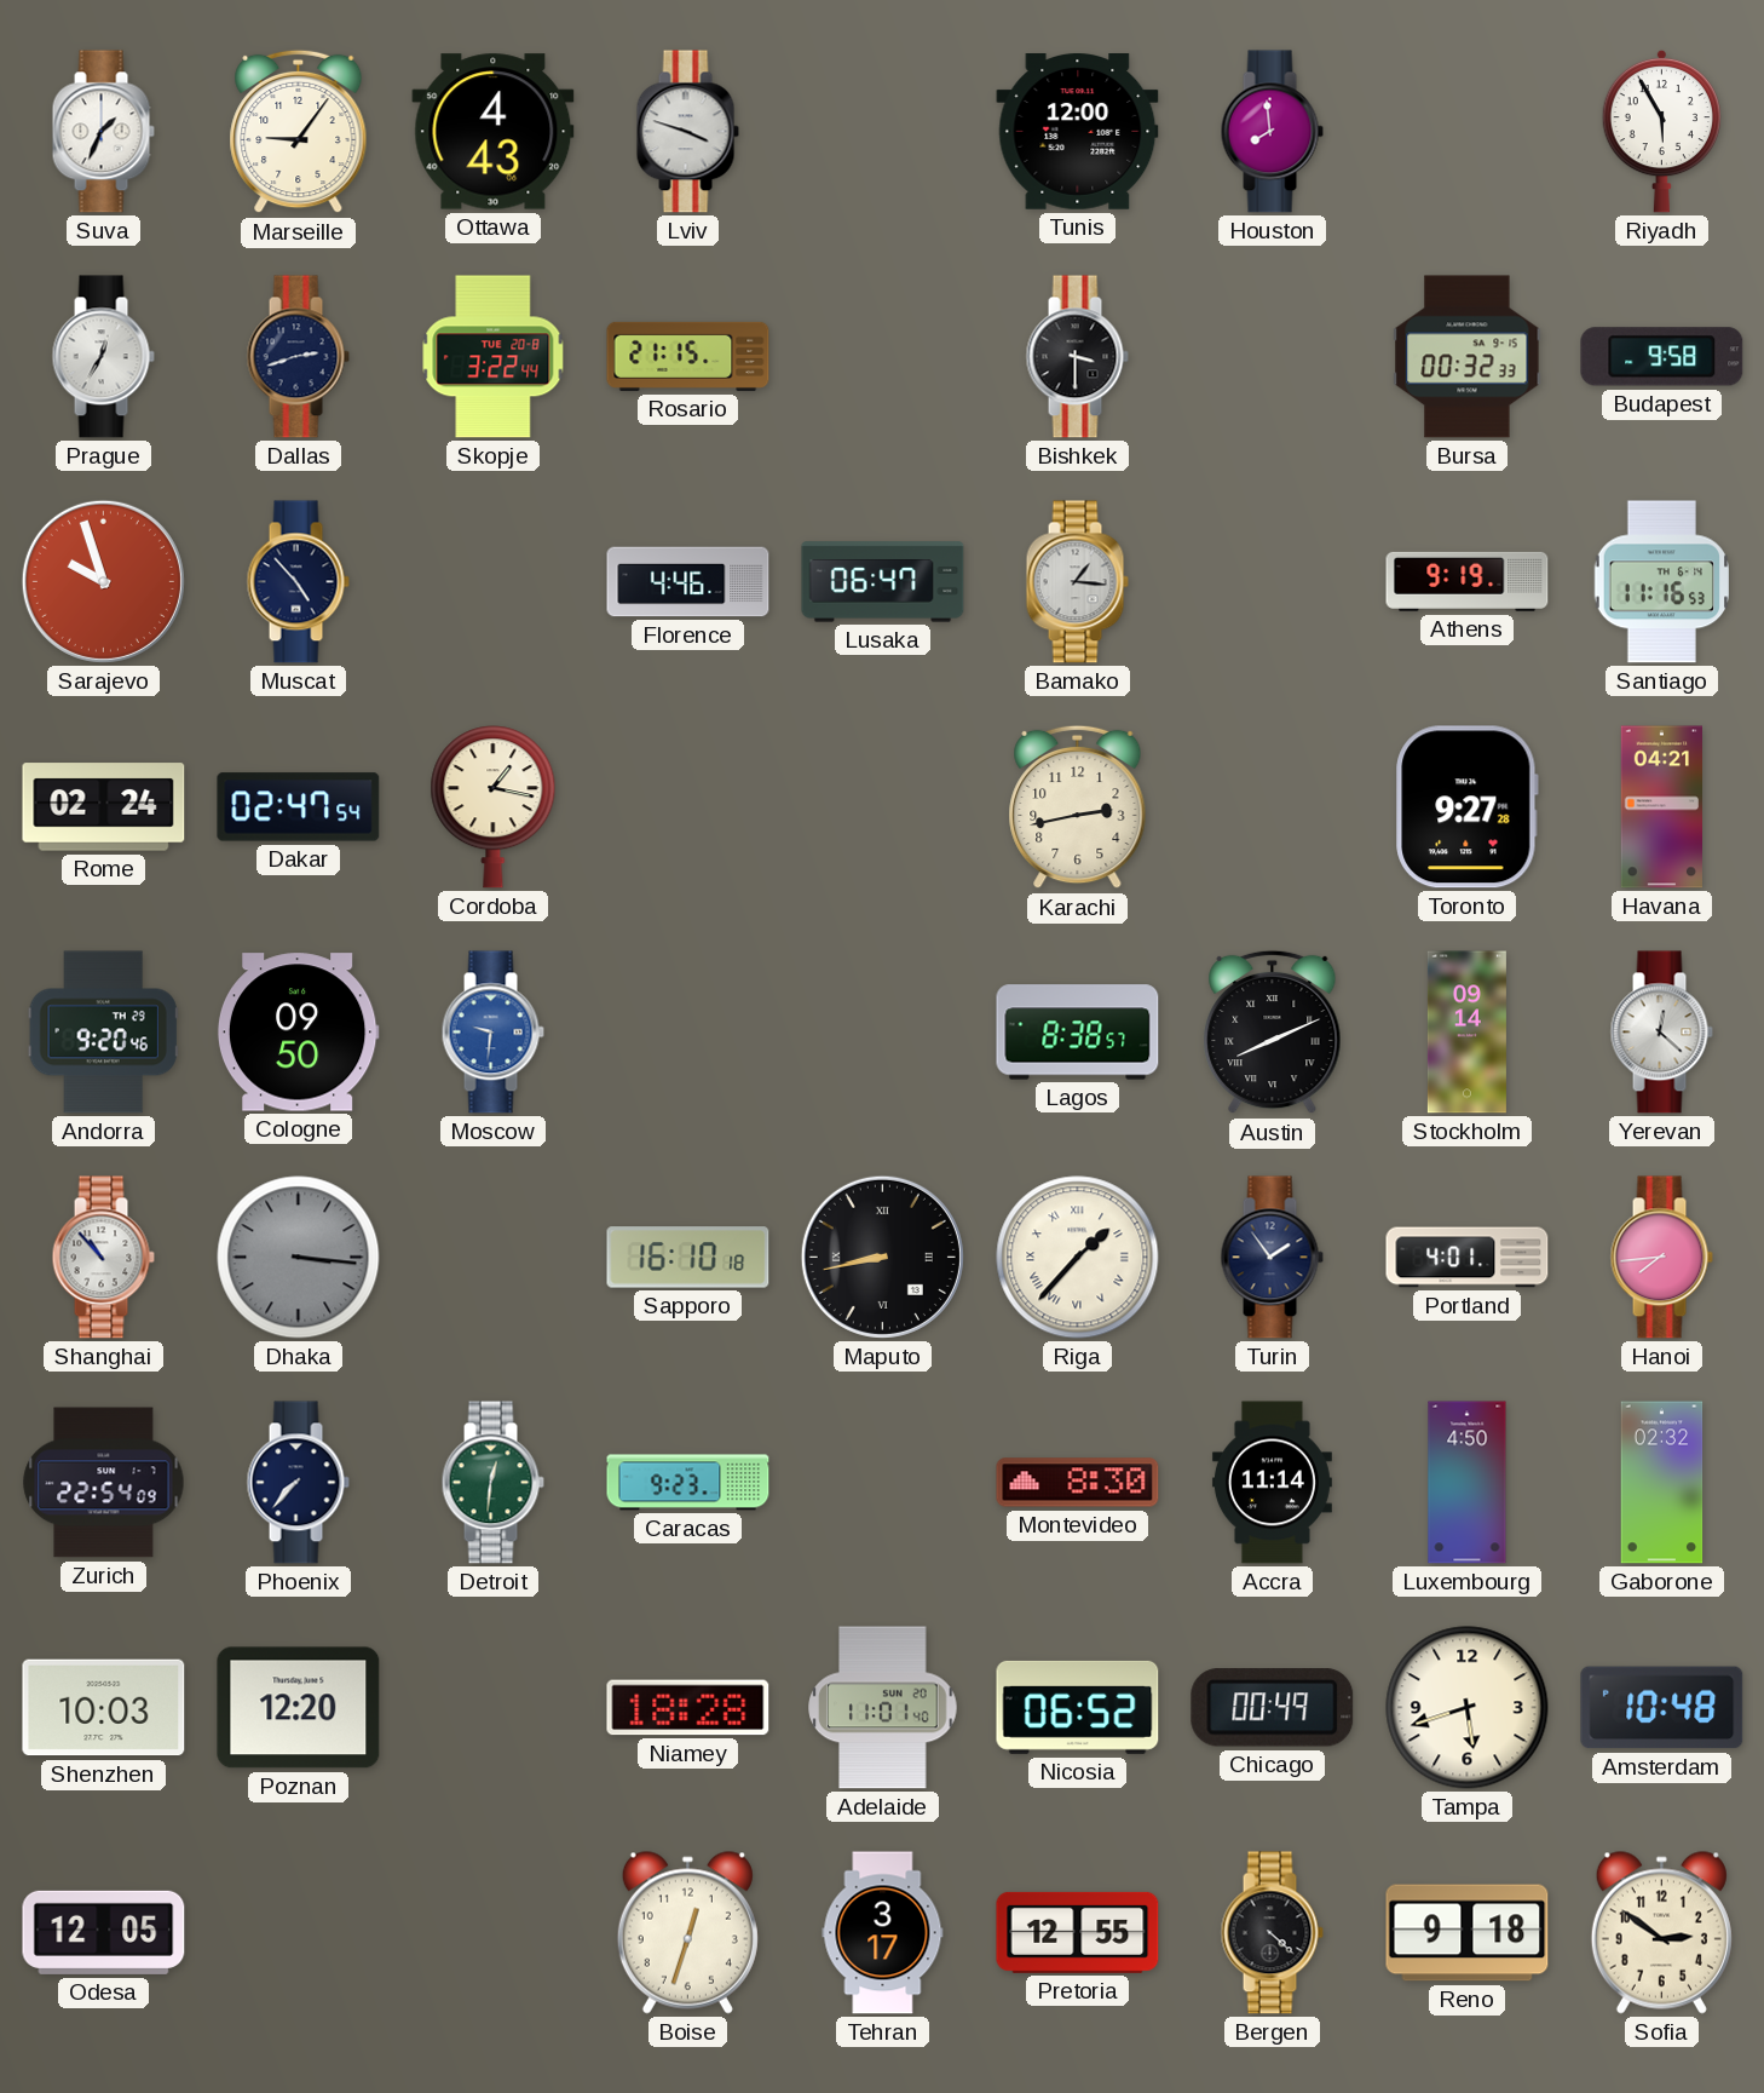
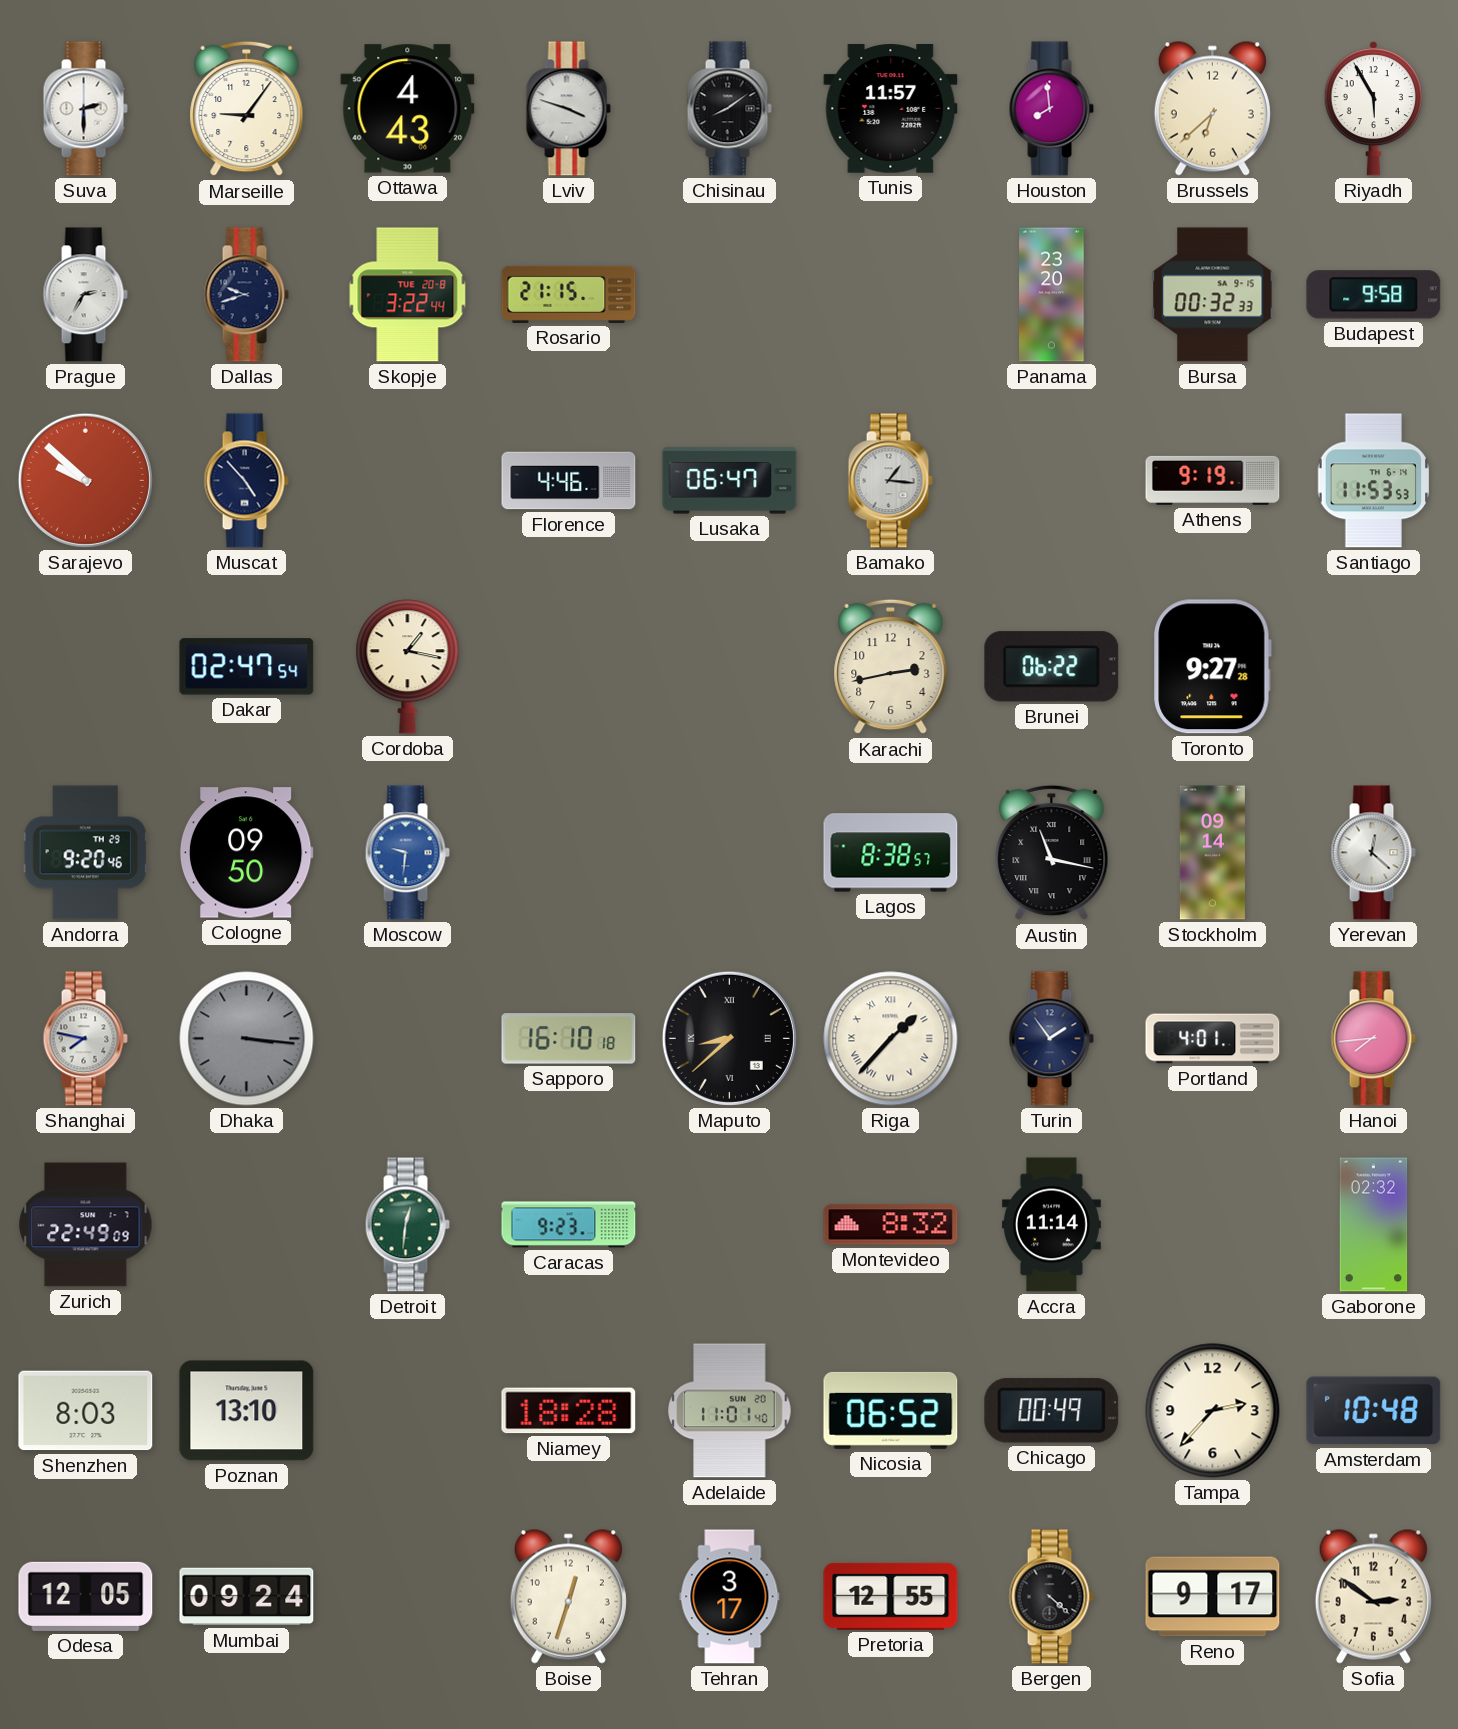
Suva: 1:34 -> 2:30
Chisinau: none -> 8:09
Tunis: 12:00 -> 11:57
Brussels: none -> 6:38
Prague: 12:35 -> 2:35
Dallas: 2:42 -> 9:42
Bishkek: 3:30 -> none
Panama: none -> 23:20
Sarajevo: 9:57 -> 9:52
Santiago: 11:16 -> 11:53
Rome: 02:24 -> none
Brunei: none -> 06:22
Havana: 04:21 -> none
Austin: 8:11 -> 11:17
Shanghai: 10:53 -> 7:47
Maputo: 8:43 -> 8:38
Zurich: 22:54 -> 22:49
Phoenix: 7:37 -> none
Montevideo: 8:30 -> 8:32
Luxembourg: 4:50 -> none
Shenzhen: 10:03 -> 8:03
Poznan: 12:20 -> 13:10
Tampa: 5:42 -> 2:37
Mumbai: none -> 09:24
Reno: 9:18 -> 9:17
